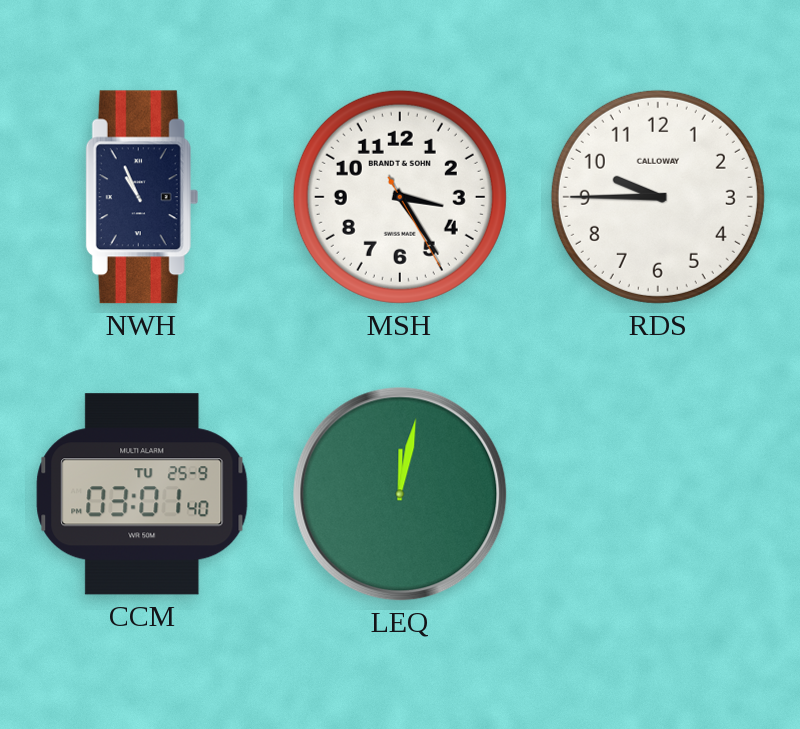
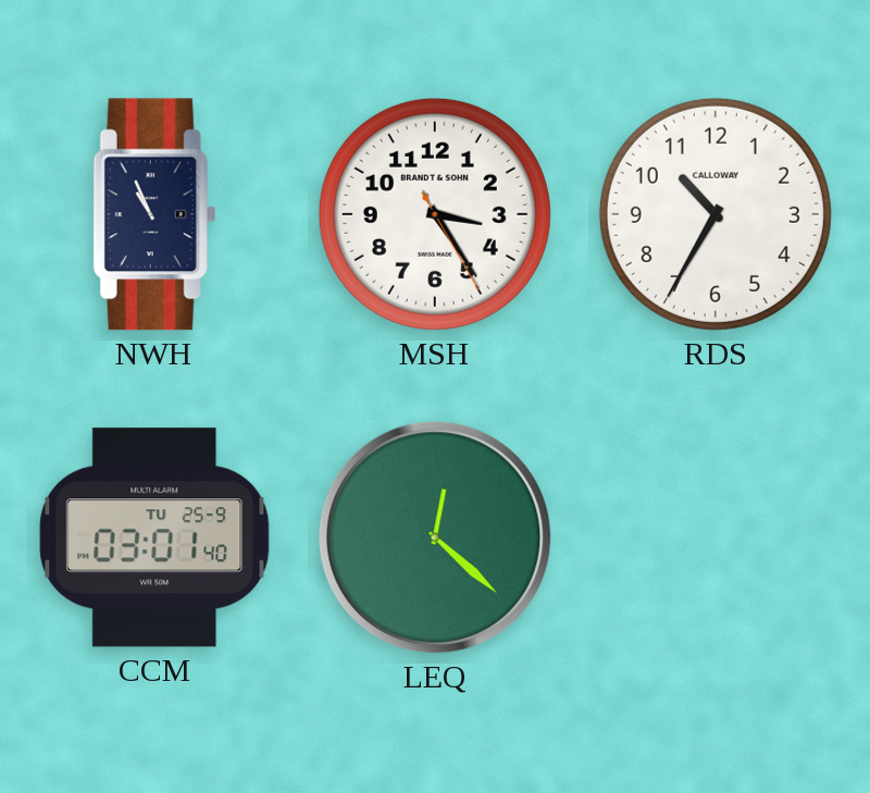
RDS: 9:45 -> 10:35
LEQ: 12:02 -> 12:22
